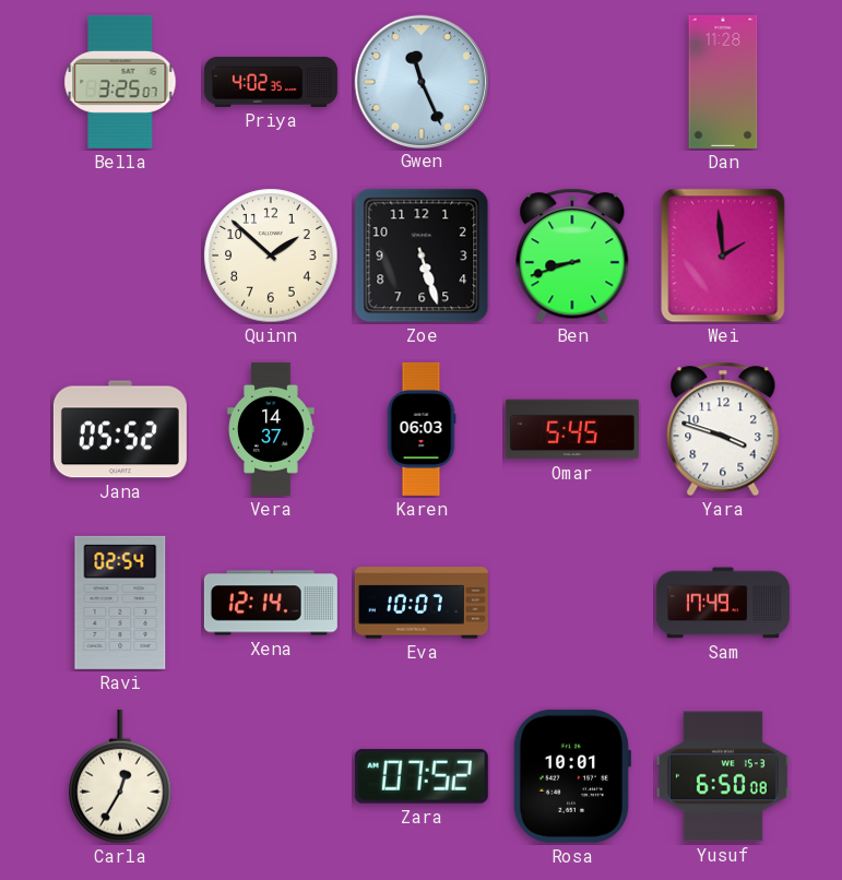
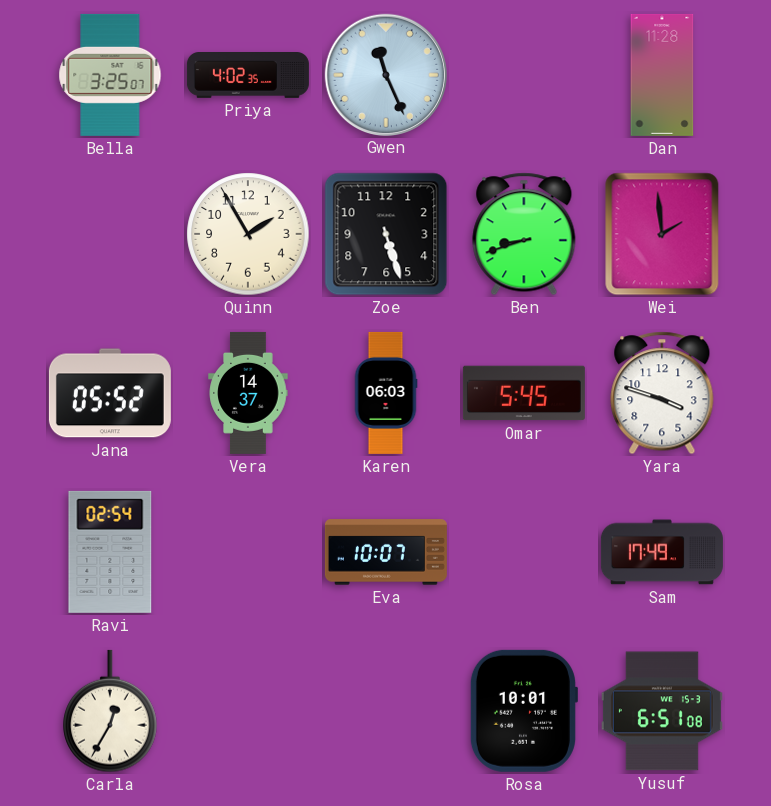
Quinn: 1:52 -> 1:55
Xena: 12:14 -> none
Zara: 07:52 -> none
Yusuf: 6:50 -> 6:51
